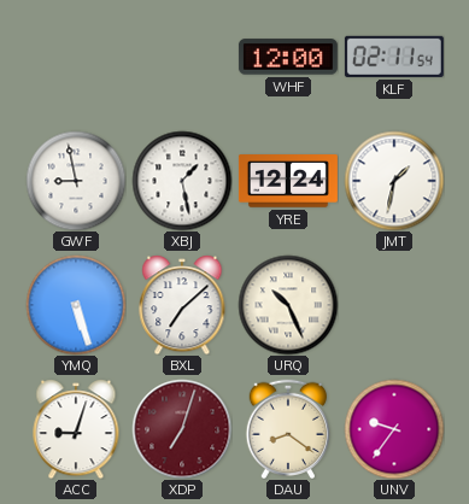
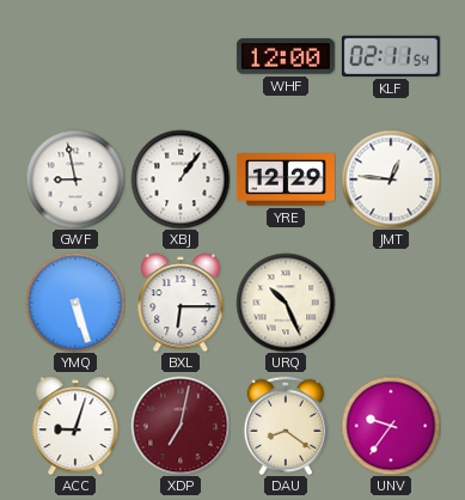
XBJ: 1:28 -> 1:06
YRE: 12:24 -> 12:29
JMT: 1:32 -> 12:46
BXL: 7:08 -> 6:15
XDP: 7:03 -> 7:02
